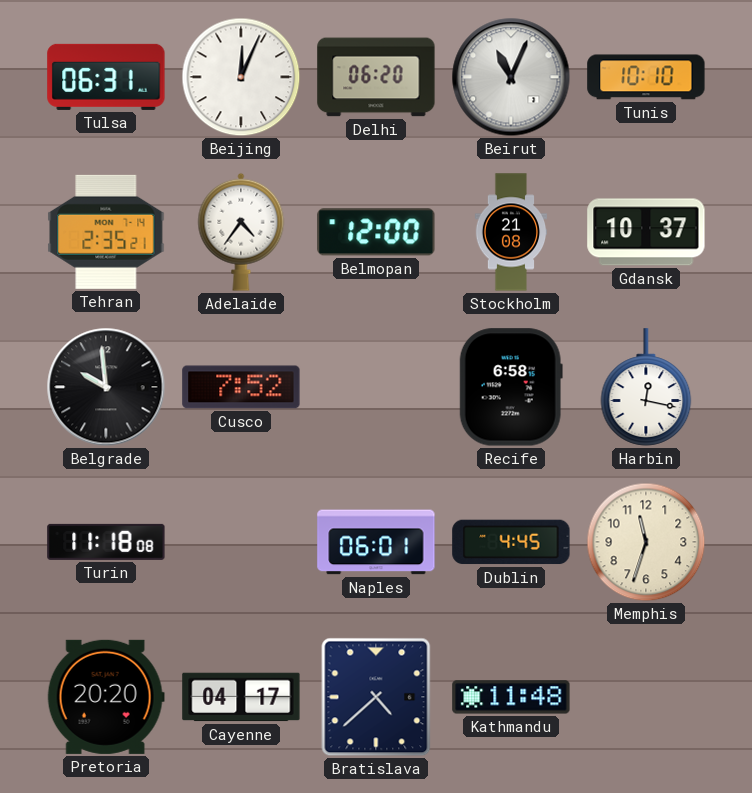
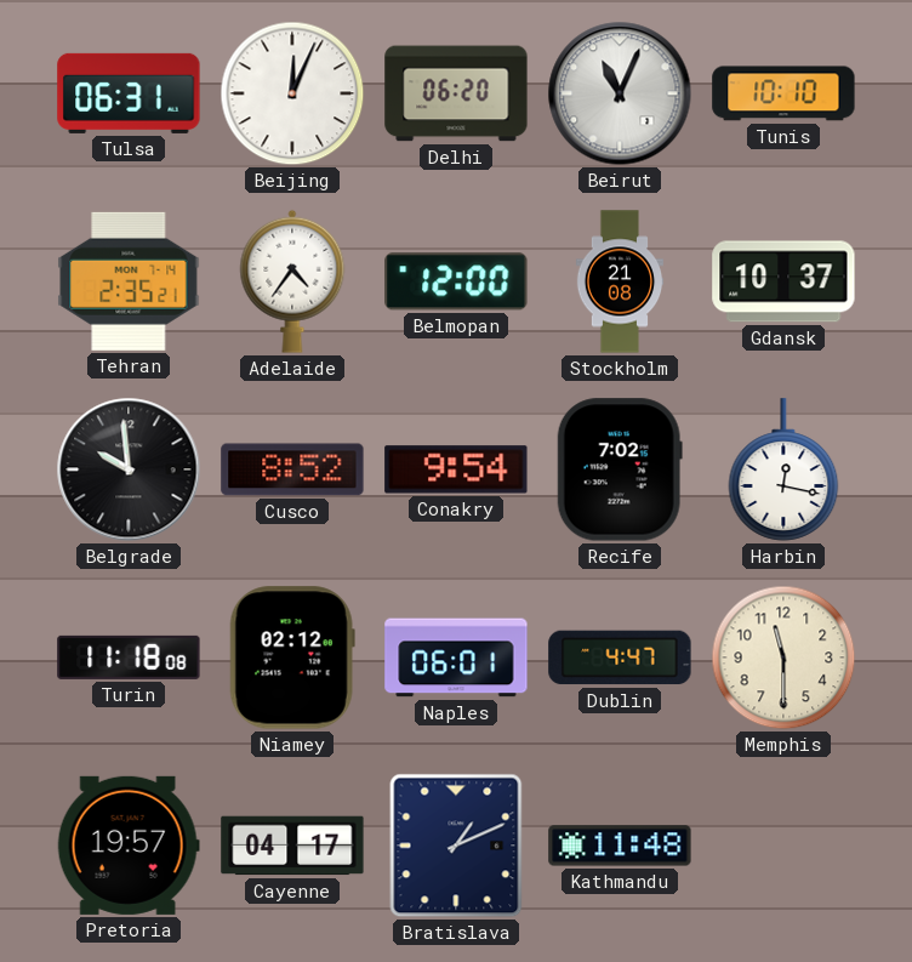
Cusco: 7:52 -> 8:52
Conakry: none -> 9:54
Recife: 6:58 -> 7:02
Niamey: none -> 02:12
Dublin: 4:45 -> 4:47
Memphis: 11:33 -> 11:30
Pretoria: 20:20 -> 19:57
Bratislava: 4:38 -> 1:11
